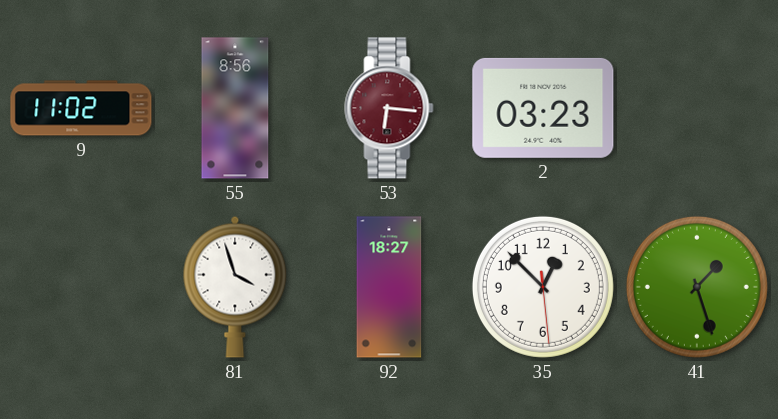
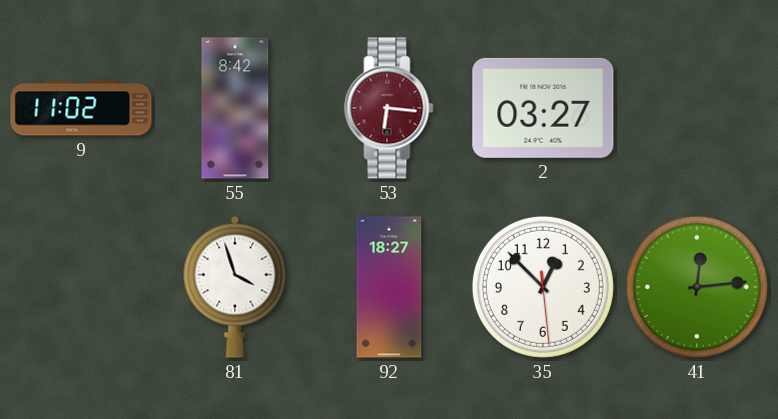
55: 8:56 -> 8:42
2: 03:23 -> 03:27
41: 1:27 -> 12:14
